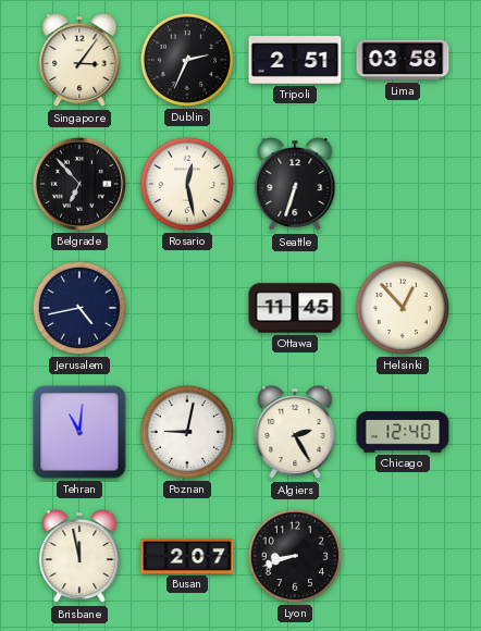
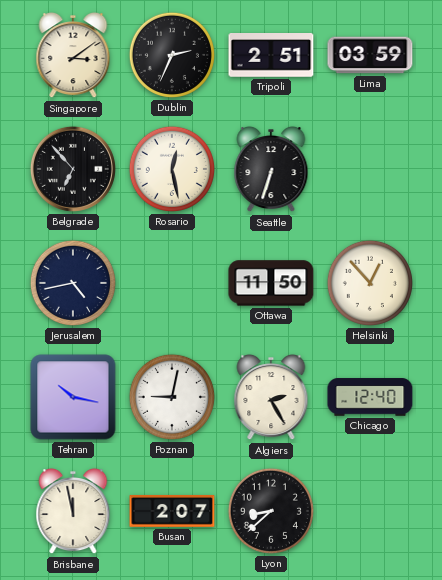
Singapore: 3:06 -> 3:09
Lima: 03:58 -> 03:59
Ottawa: 11:45 -> 11:50
Tehran: 11:01 -> 10:17
Lyon: 8:42 -> 8:38
